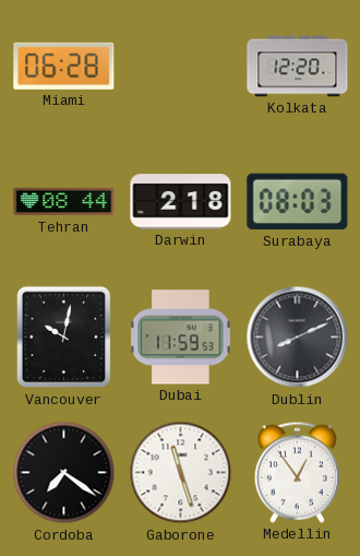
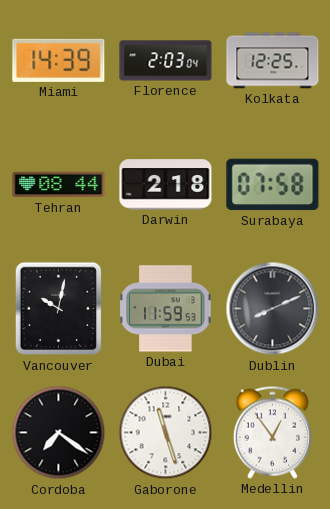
Miami: 06:28 -> 14:39
Florence: none -> 2:03
Kolkata: 12:20 -> 12:25
Surabaya: 08:03 -> 07:58
